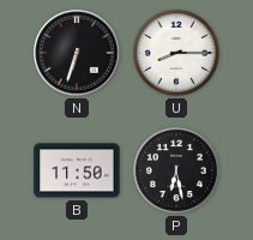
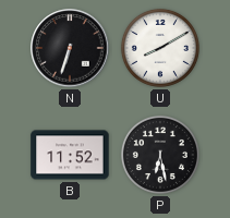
U: 8:15 -> 8:10
B: 11:50 -> 11:52
